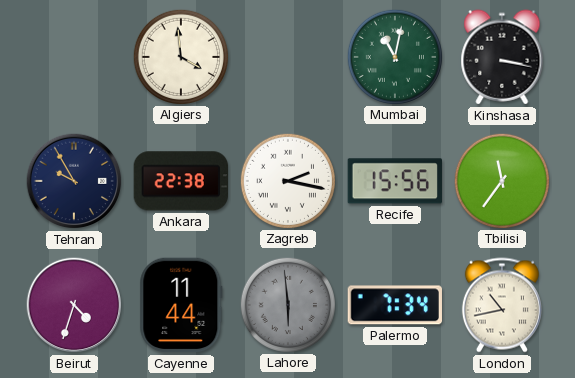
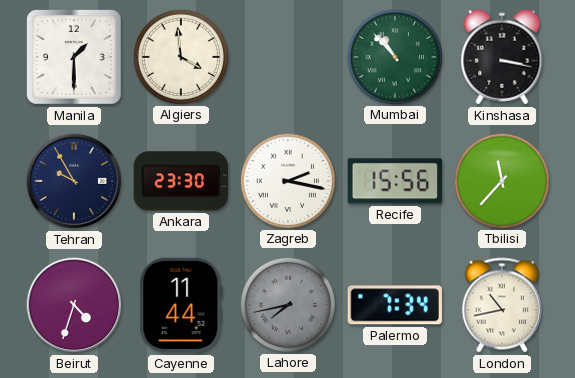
Manila: none -> 1:30
Mumbai: 11:02 -> 10:53
Ankara: 22:38 -> 23:30
Tbilisi: 11:36 -> 11:37
Lahore: 5:59 -> 7:43
